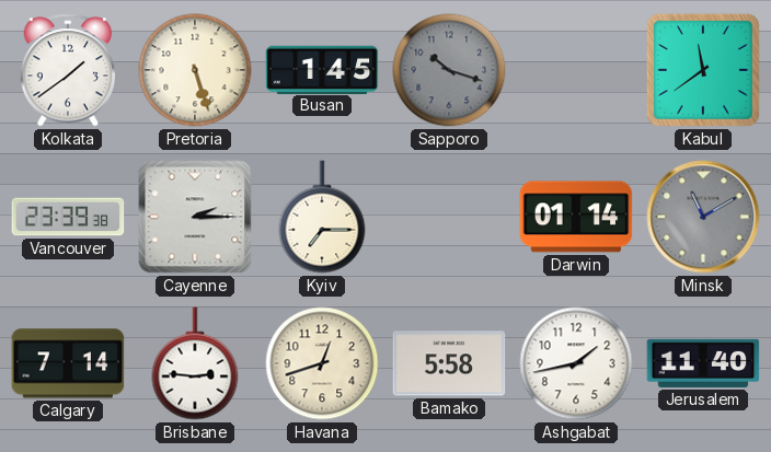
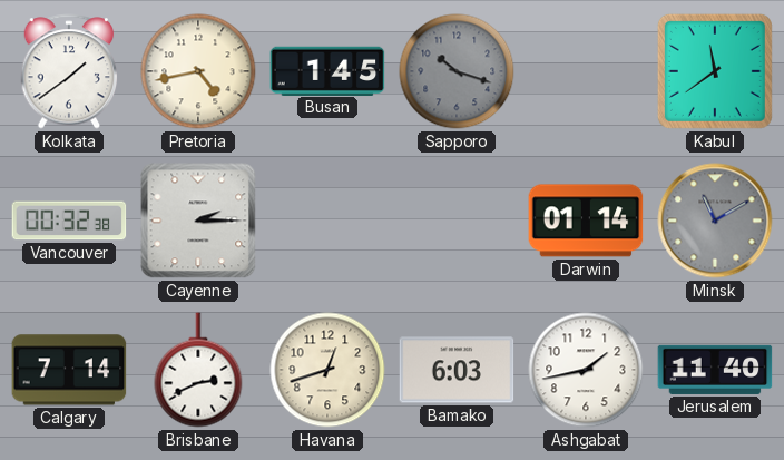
Pretoria: 5:27 -> 4:43
Vancouver: 23:39 -> 00:32
Kyiv: 7:15 -> none
Brisbane: 2:46 -> 2:41
Bamako: 5:58 -> 6:03
